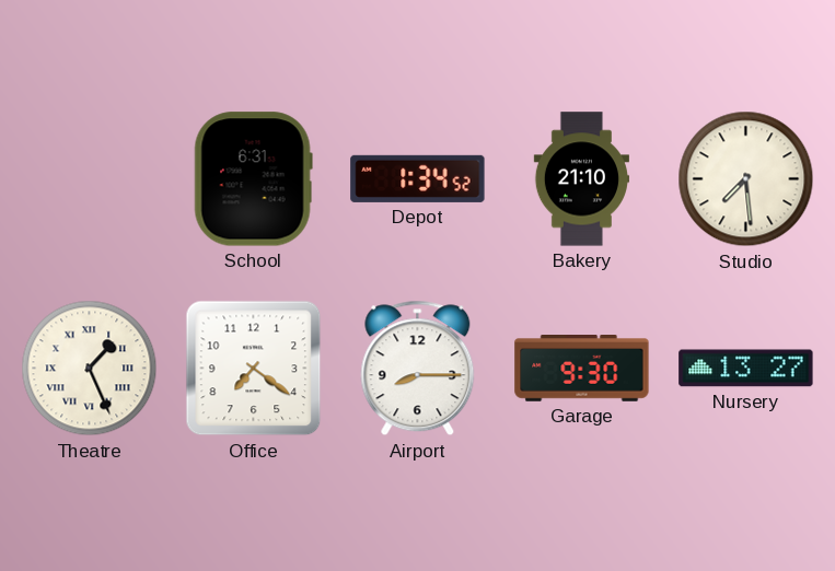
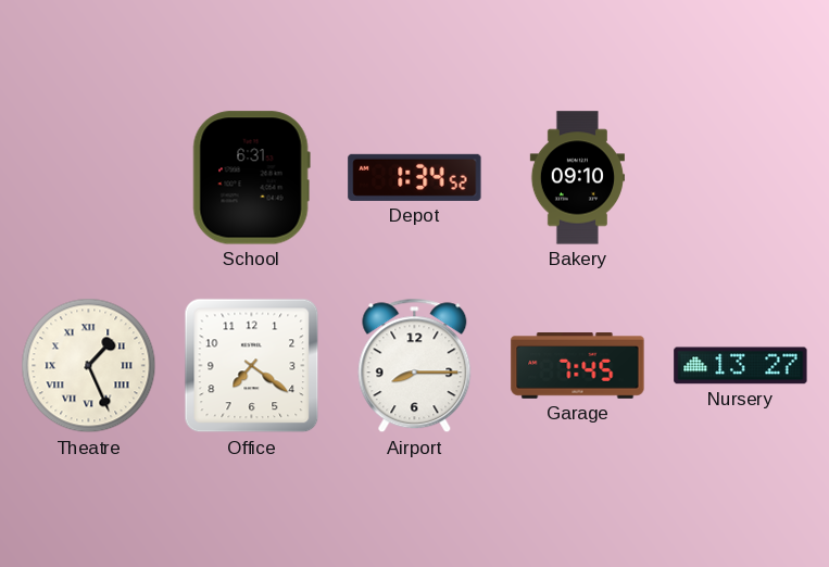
Bakery: 21:10 -> 09:10
Studio: 7:29 -> none
Garage: 9:30 -> 7:45
